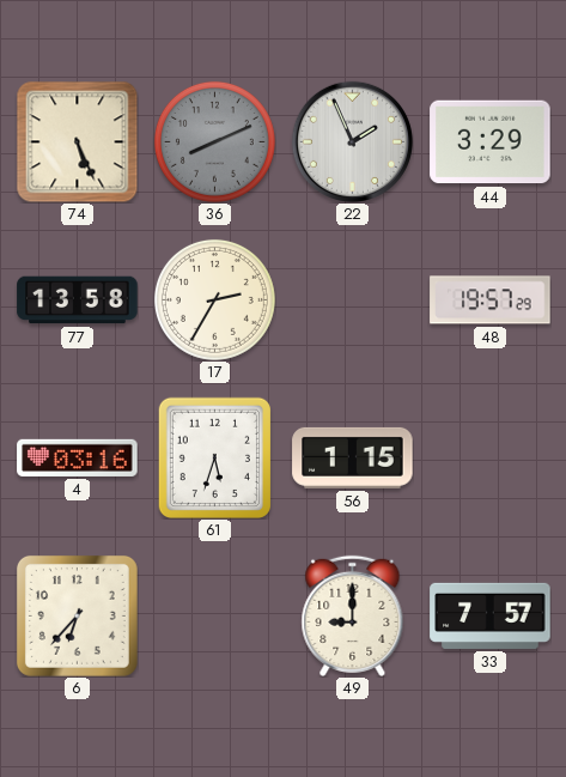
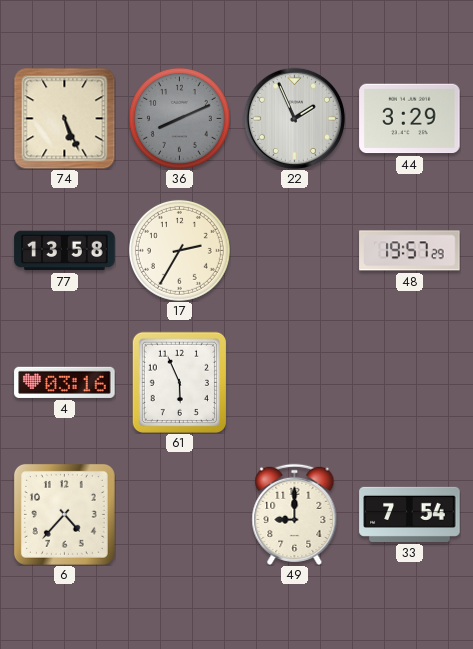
61: 5:33 -> 5:56
56: 1:15 -> none
6: 6:37 -> 4:37
33: 7:57 -> 7:54
